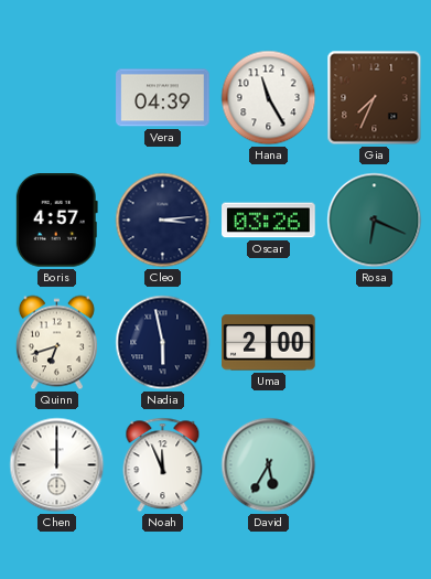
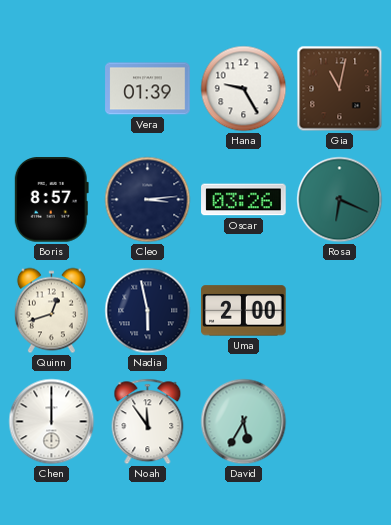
Vera: 04:39 -> 01:39
Hana: 11:25 -> 9:25
Gia: 7:34 -> 11:02
Boris: 4:57 -> 8:57
Quinn: 6:42 -> 12:42
Noah: 11:56 -> 11:54
